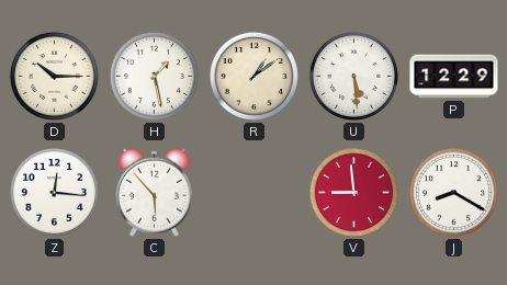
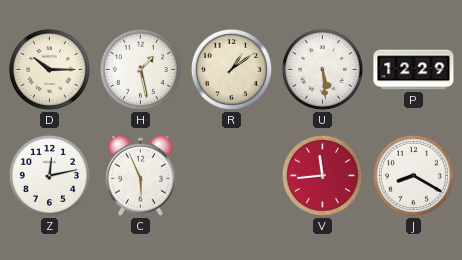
Z: 12:16 -> 12:13
C: 5:53 -> 5:56
V: 8:59 -> 11:44
